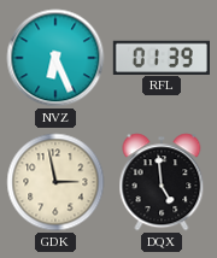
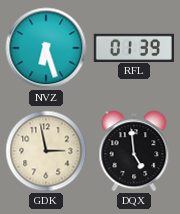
NVZ: 6:26 -> 6:27
